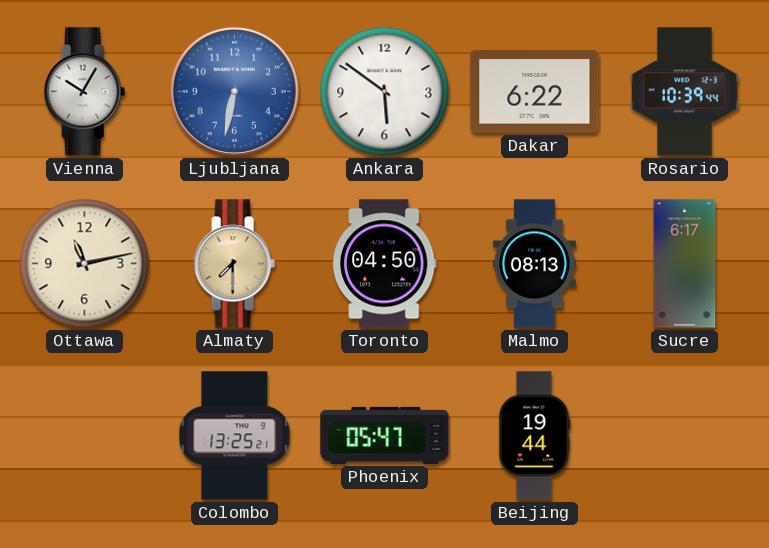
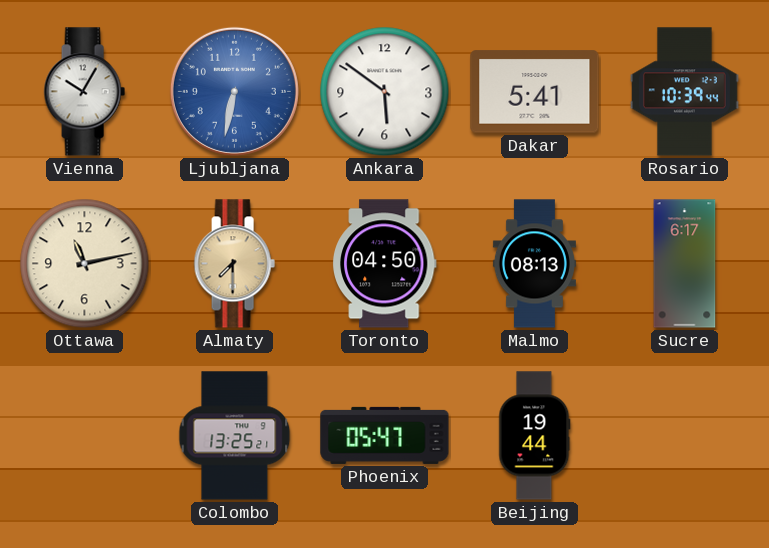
Dakar: 6:22 -> 5:41
